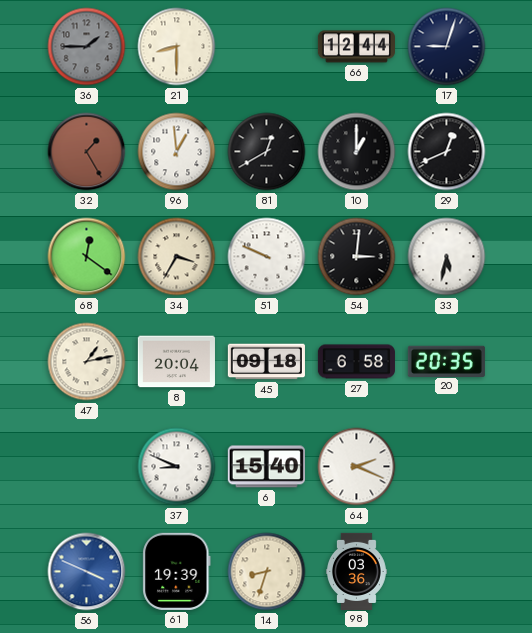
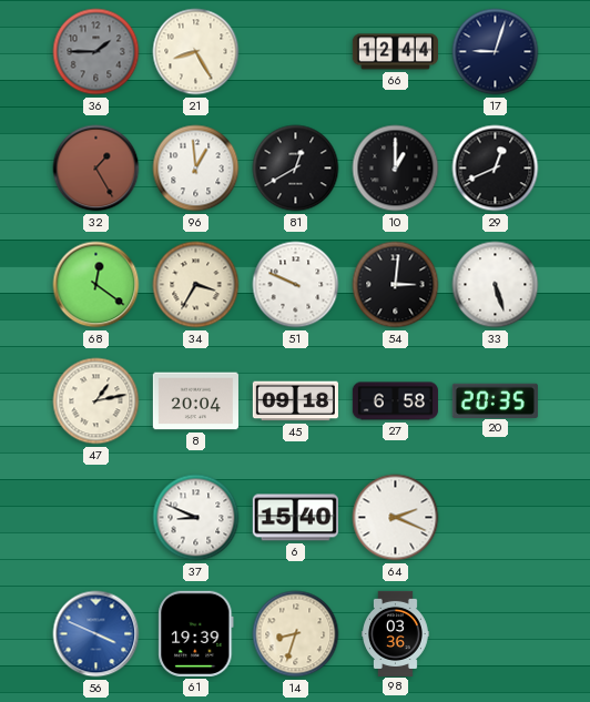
21: 8:30 -> 8:25
33: 5:32 -> 5:27
